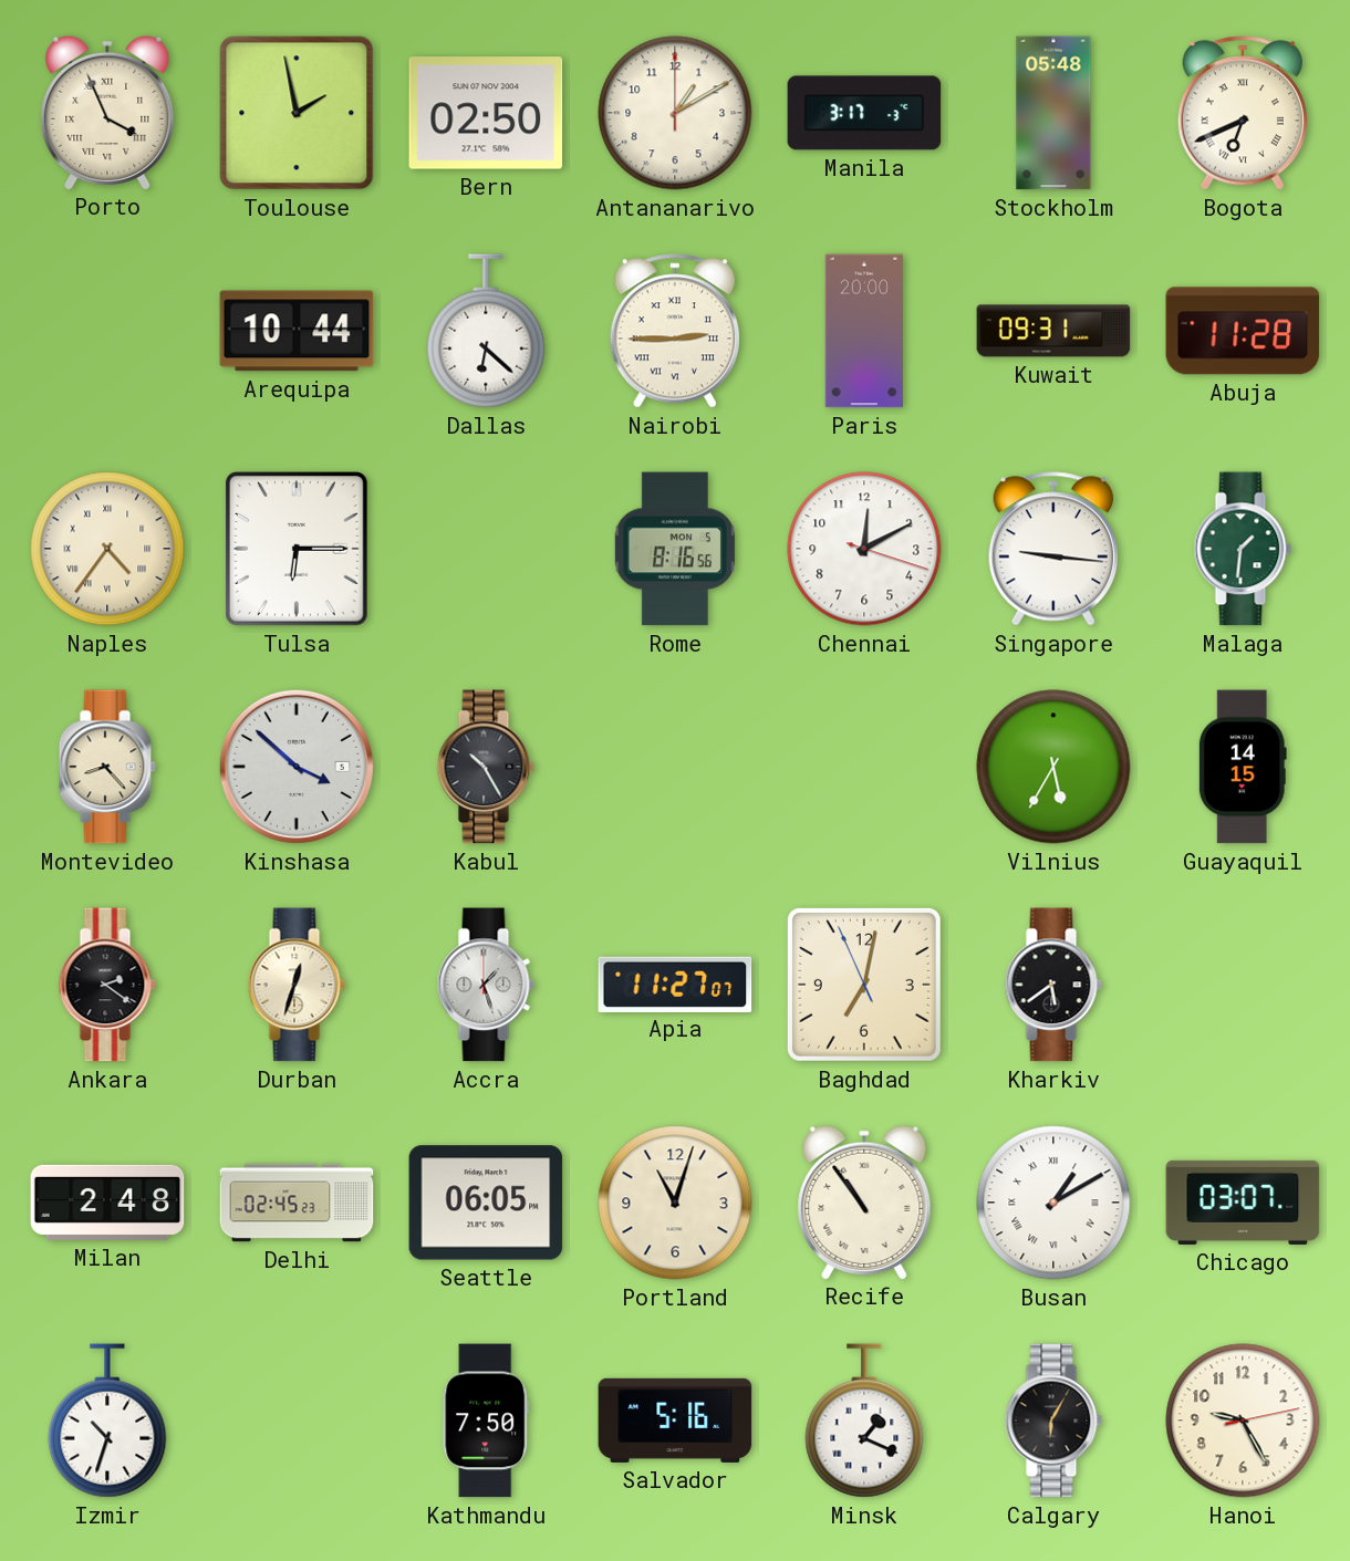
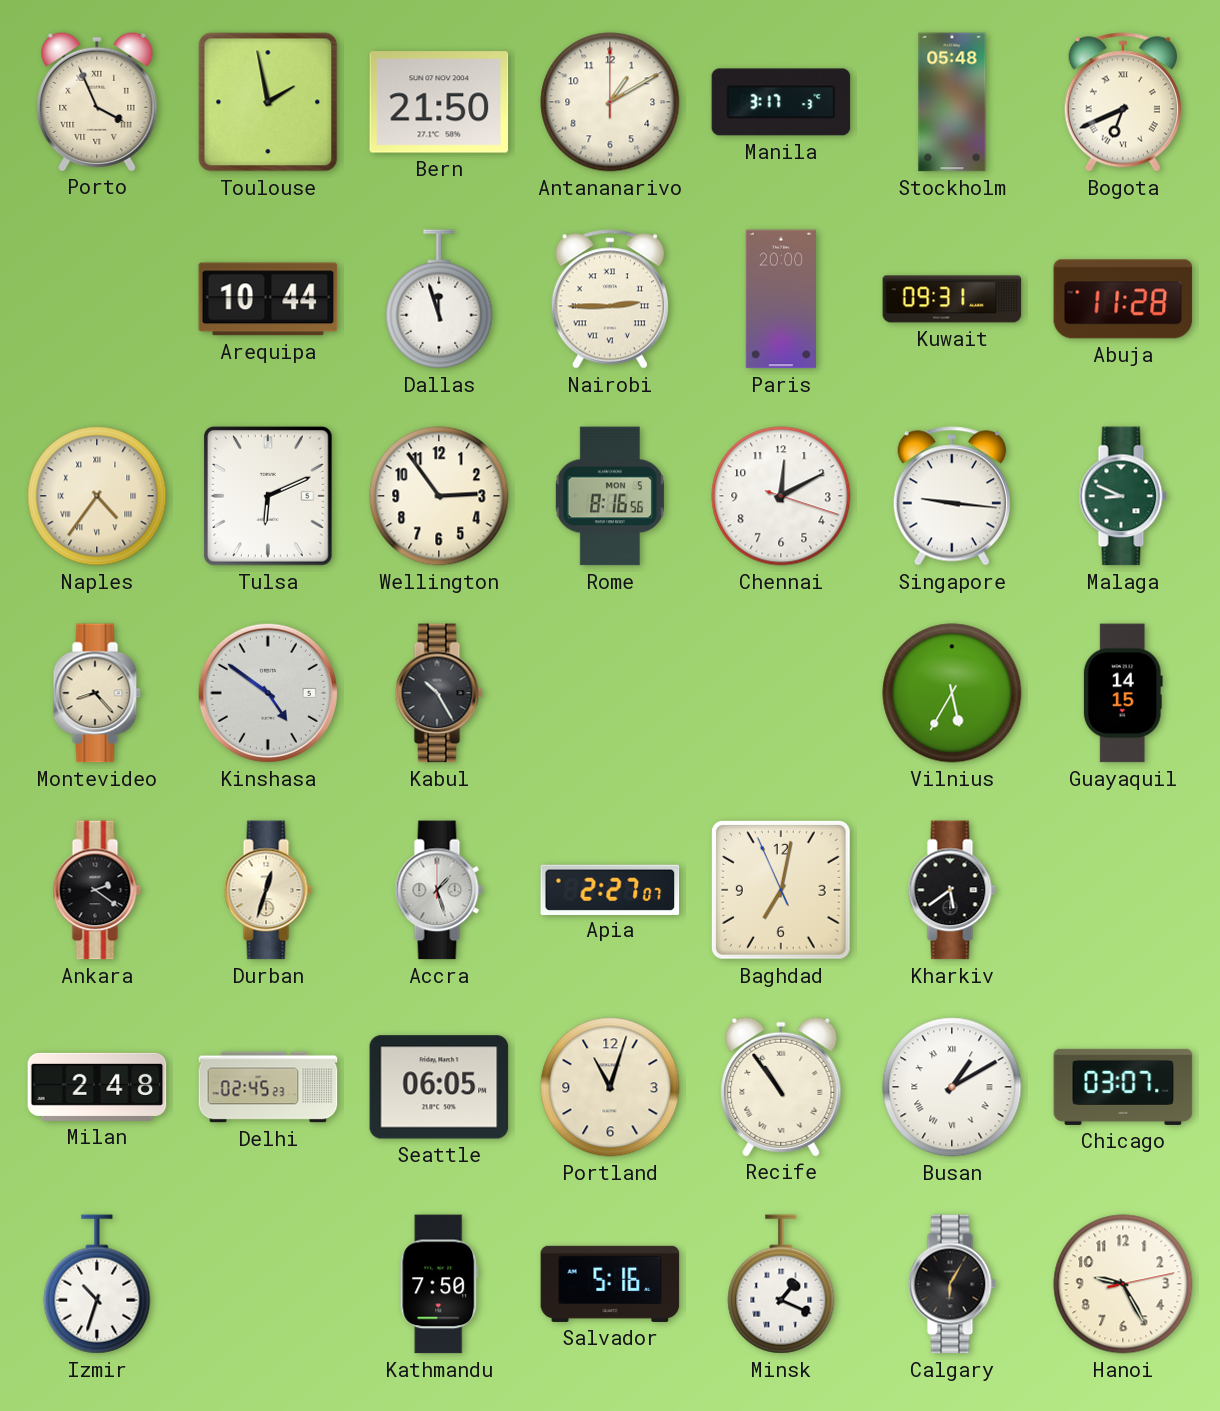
Bern: 02:50 -> 21:50
Dallas: 6:22 -> 11:57
Tulsa: 6:15 -> 6:11
Wellington: none -> 2:54
Malaga: 1:31 -> 8:49
Kinshasa: 3:52 -> 4:51
Apia: 11:27 -> 2:27
